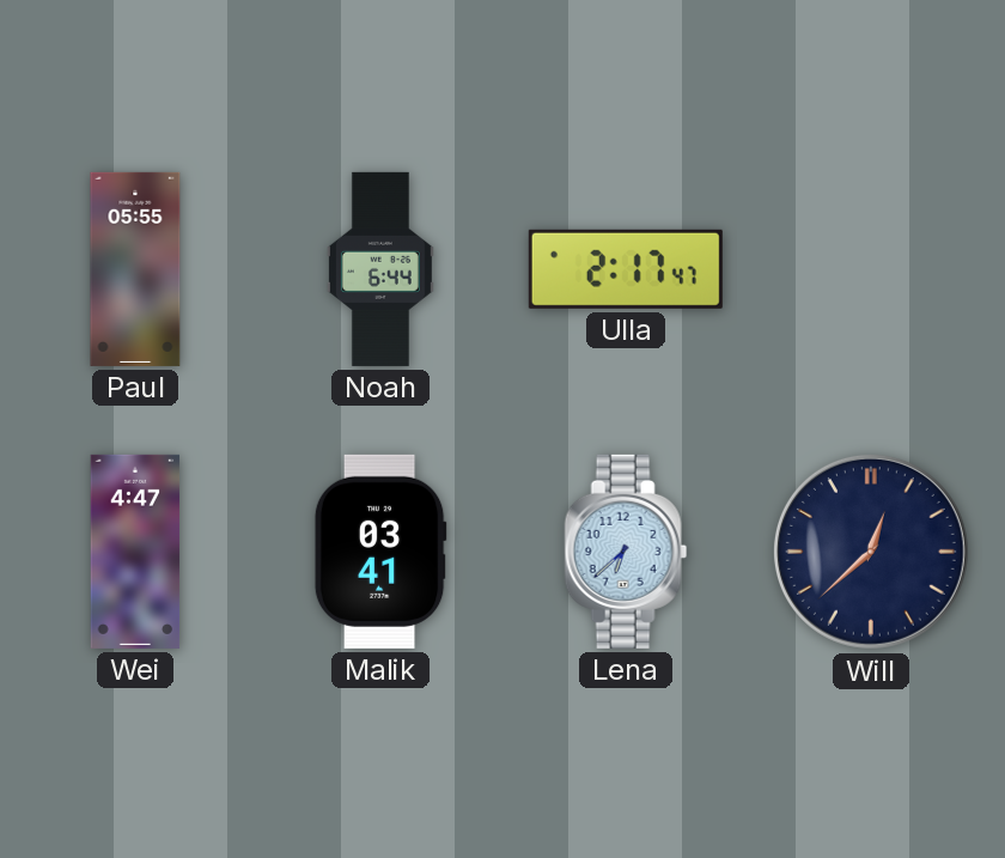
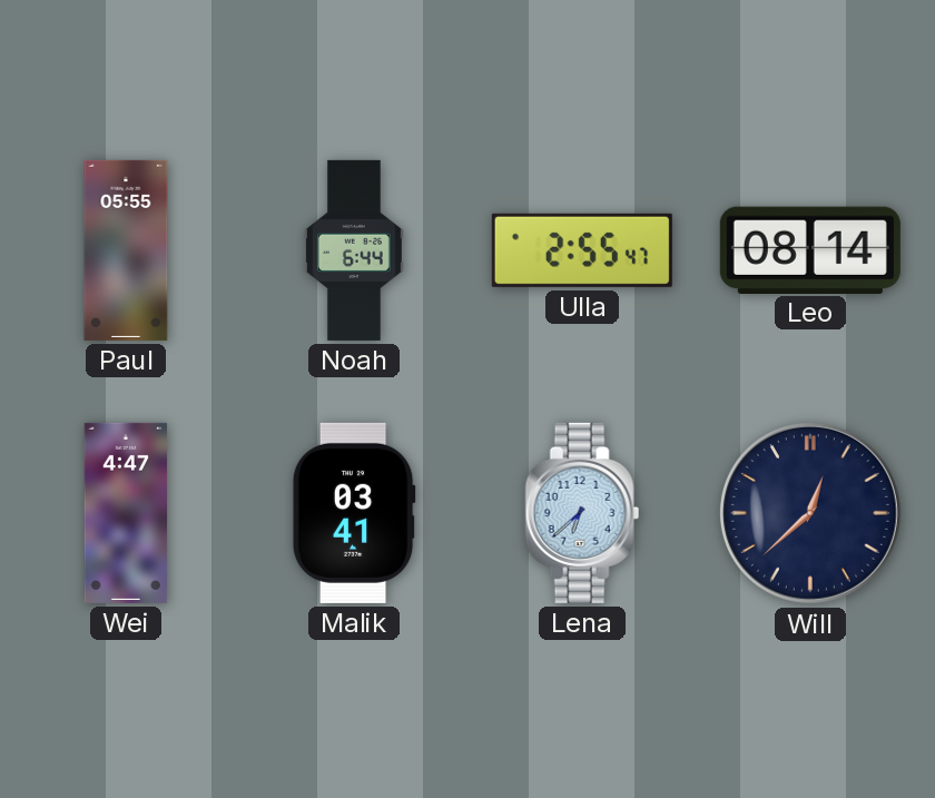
Ulla: 2:17 -> 2:55
Leo: none -> 08:14
